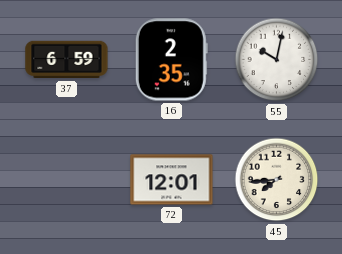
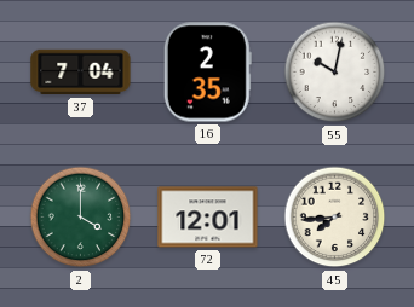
37: 6:59 -> 7:04
2: none -> 4:00
